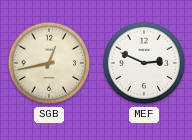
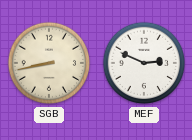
SGB: 12:43 -> 8:43
